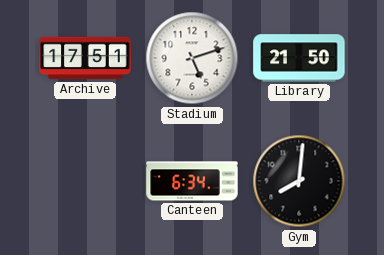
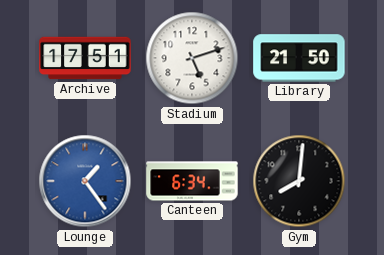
Lounge: none -> 1:24
